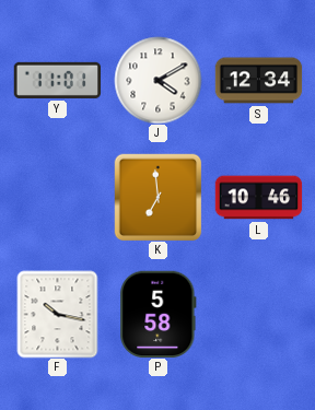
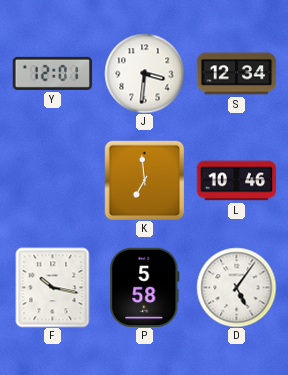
Y: 11:01 -> 12:01
J: 4:10 -> 3:31
D: none -> 5:06
